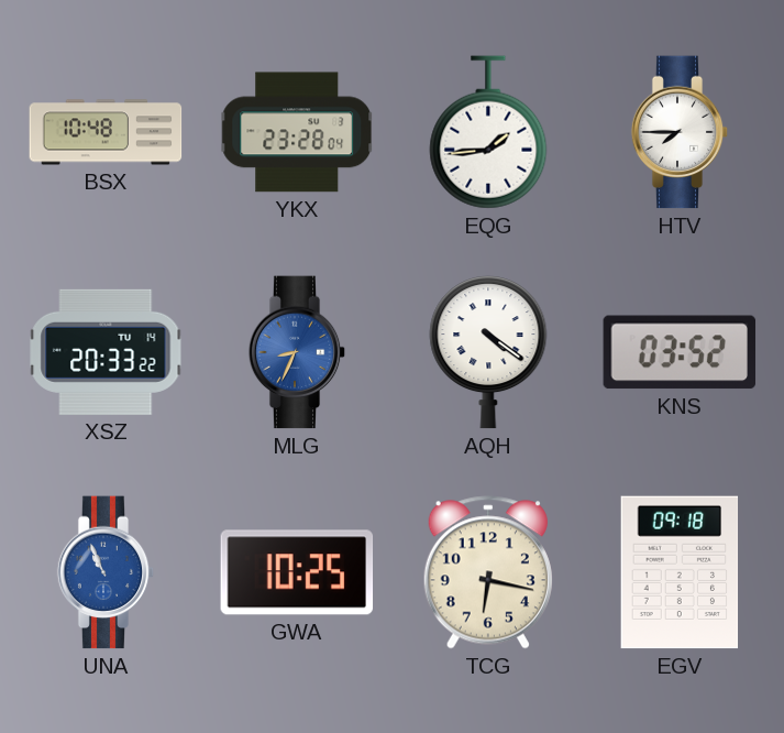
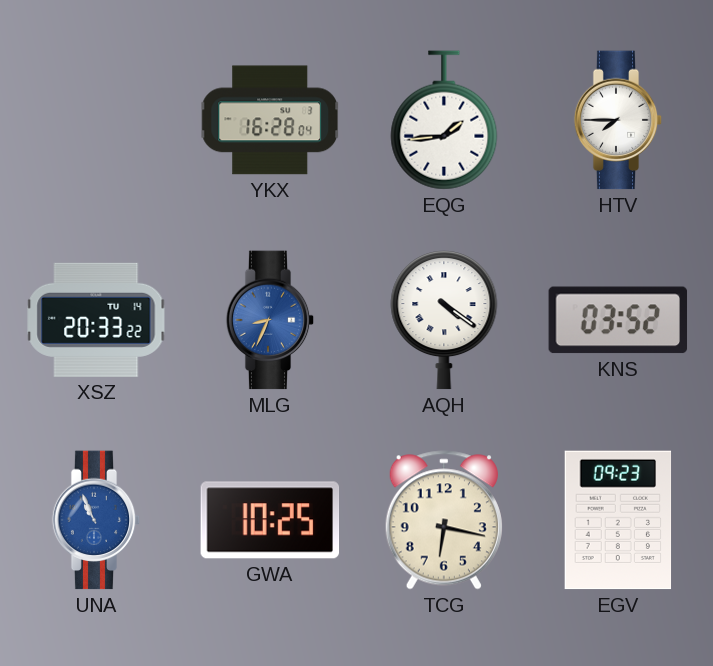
BSX: 10:48 -> none
YKX: 23:28 -> 16:28
EGV: 09:18 -> 09:23
